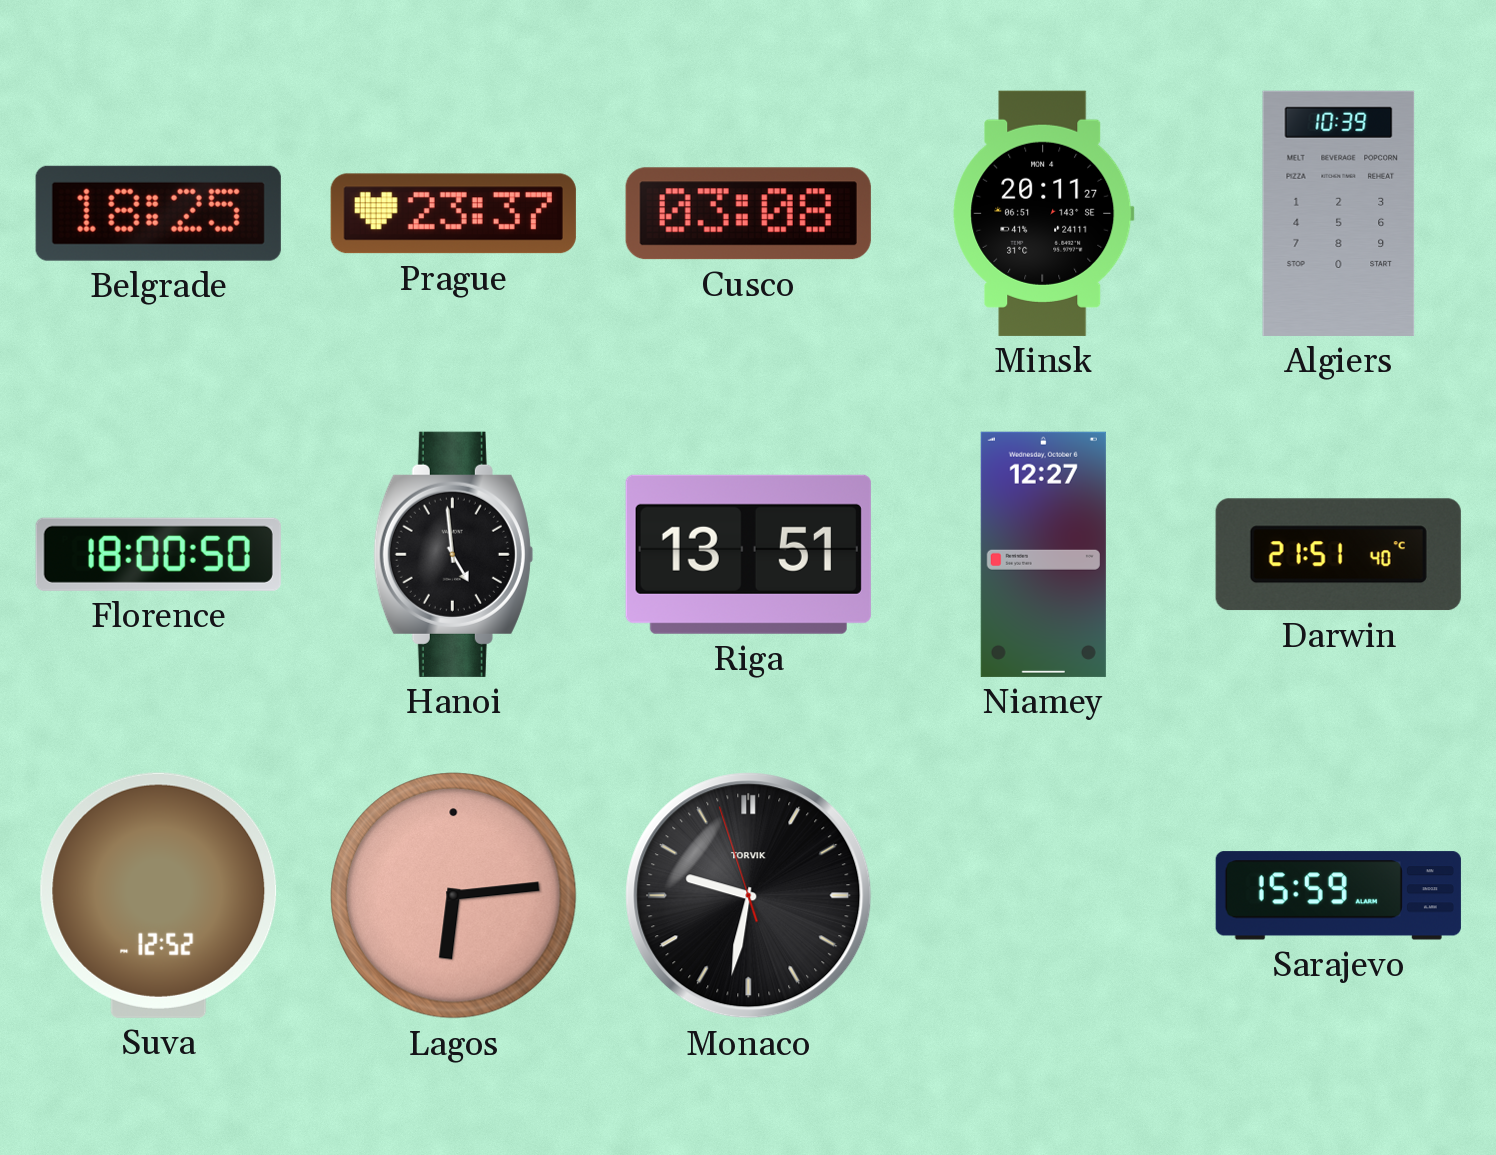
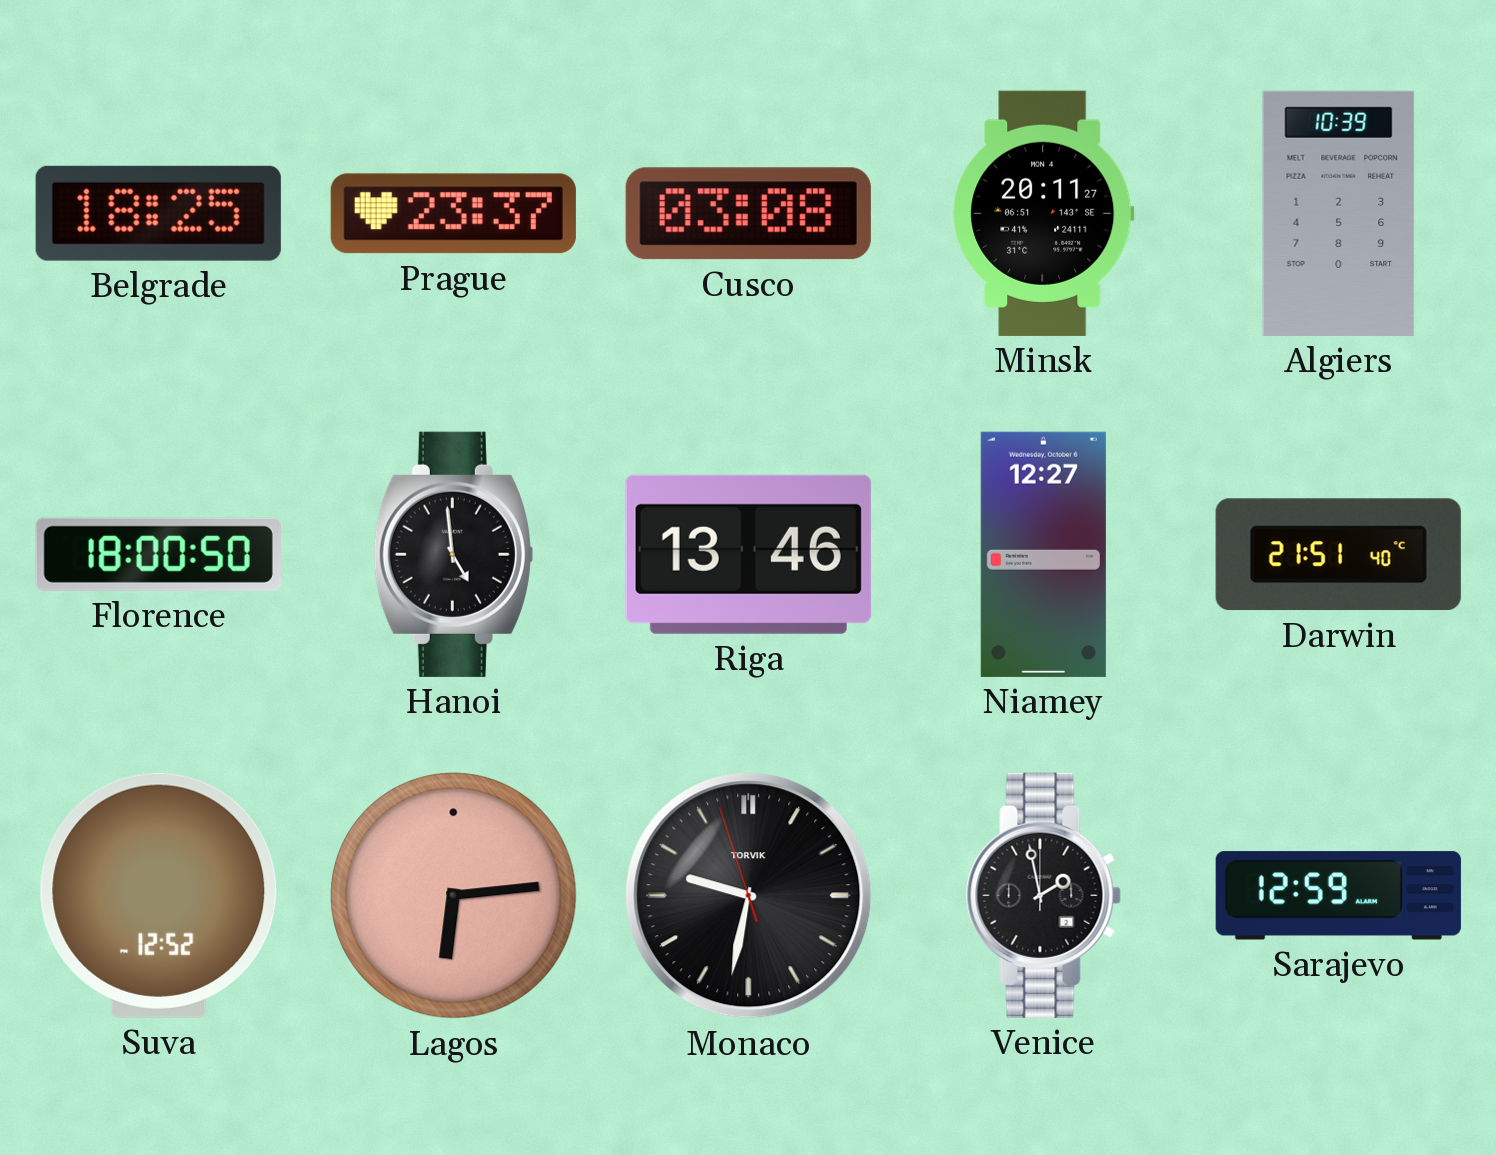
Riga: 13:51 -> 13:46
Venice: none -> 1:58
Sarajevo: 15:59 -> 12:59
